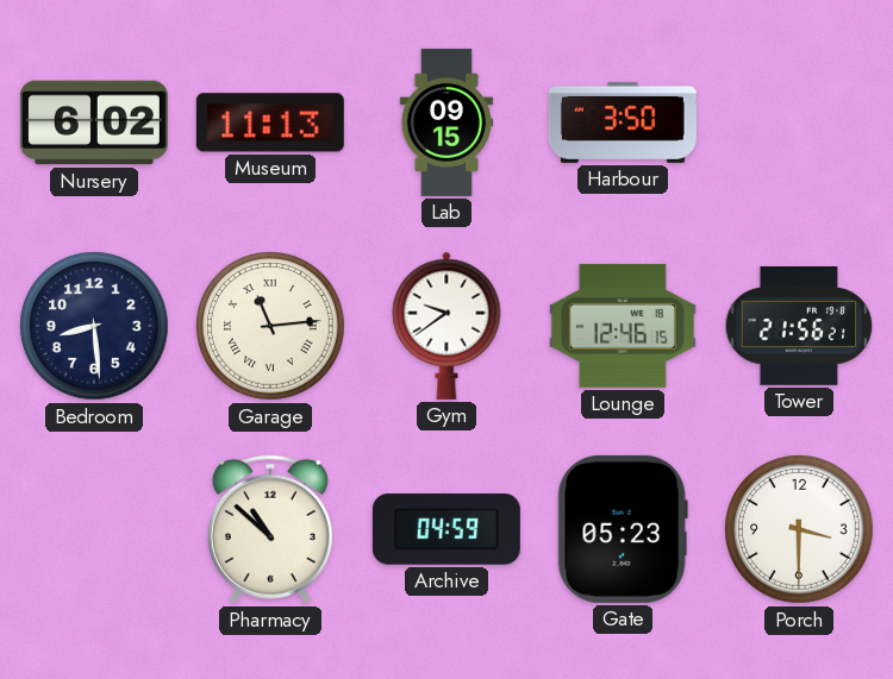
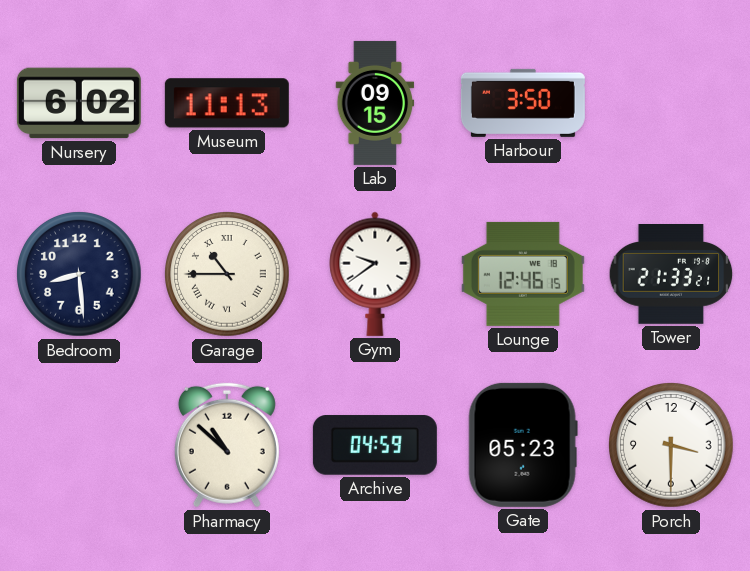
Garage: 11:14 -> 10:45
Tower: 21:56 -> 21:33
